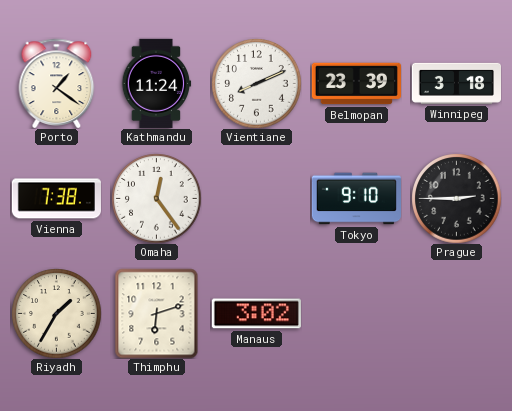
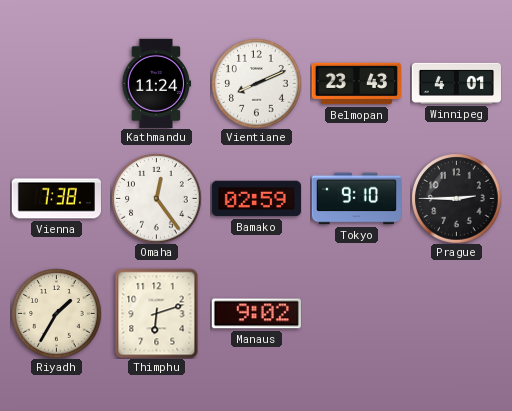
Porto: 1:21 -> none
Belmopan: 23:39 -> 23:43
Winnipeg: 3:18 -> 4:01
Bamako: none -> 02:59
Manaus: 3:02 -> 9:02
